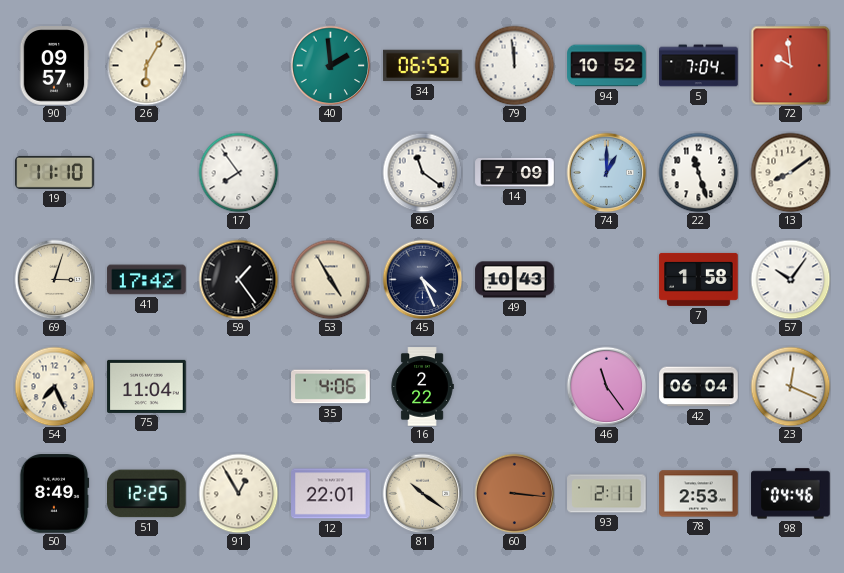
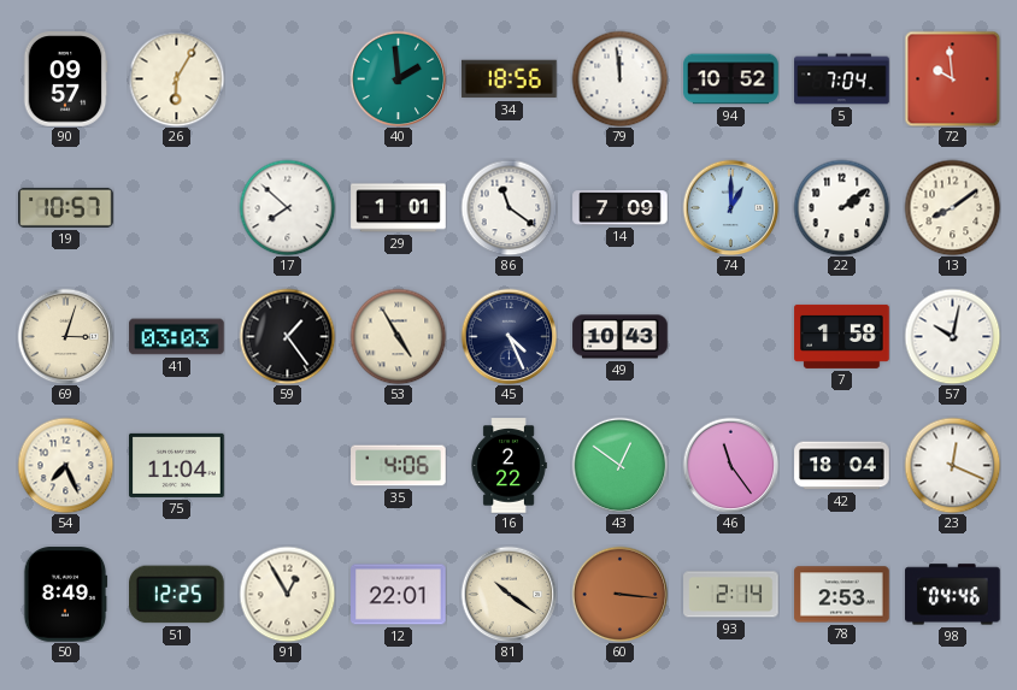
34: 06:59 -> 18:56
19: 11:10 -> 10:57
17: 7:54 -> 7:52
29: none -> 1:01
22: 11:27 -> 2:09
41: 17:42 -> 03:03
57: 10:06 -> 10:02
43: none -> 12:51
42: 06:04 -> 18:04
93: 2:11 -> 2:14
